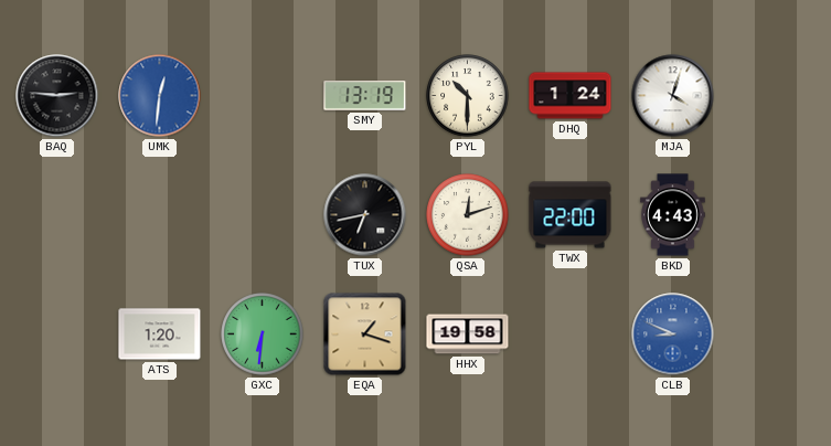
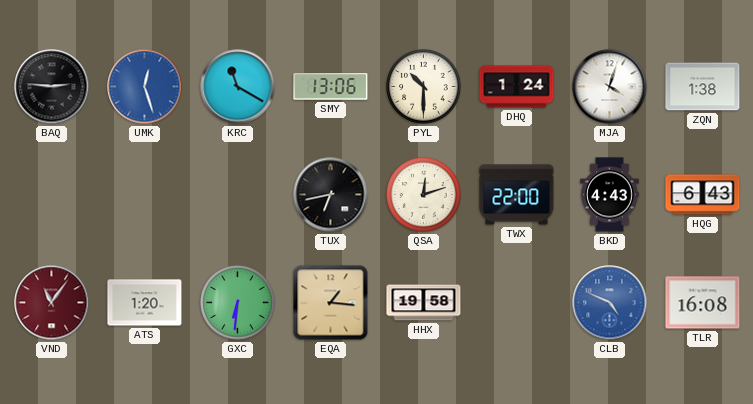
UMK: 12:31 -> 12:27
KRC: none -> 11:20
SMY: 13:19 -> 13:06
ZQN: none -> 1:38
HQG: none -> 6:43
VND: none -> 11:06
EQA: 1:18 -> 1:16
CLB: 8:49 -> 4:49
TLR: none -> 16:08
